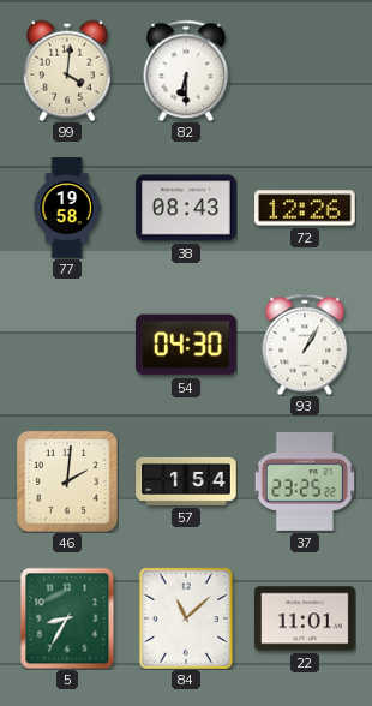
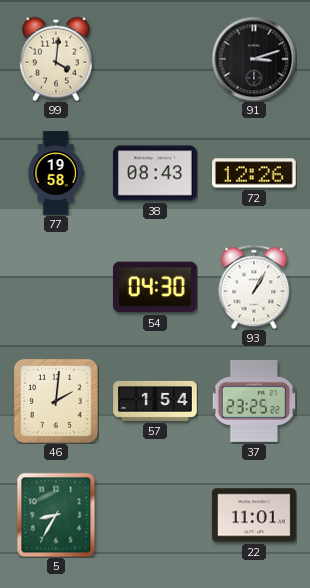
82: 6:30 -> none
91: none -> 3:12
84: 11:08 -> none
